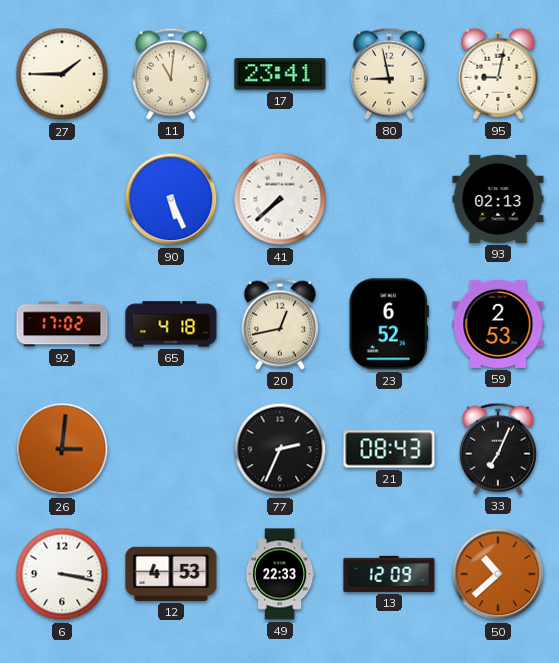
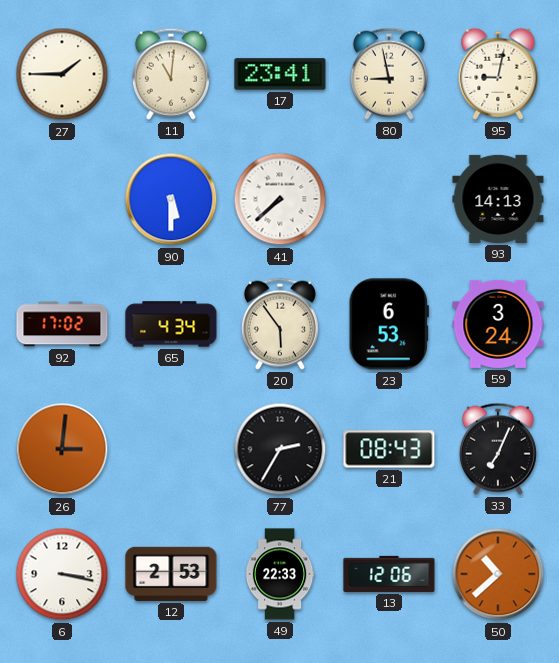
90: 5:26 -> 5:30
93: 02:13 -> 14:13
65: 4:18 -> 4:34
20: 12:43 -> 5:54
23: 6:52 -> 6:53
59: 2:53 -> 3:24
77: 2:34 -> 2:35
12: 4:53 -> 2:53
13: 12:09 -> 12:06
